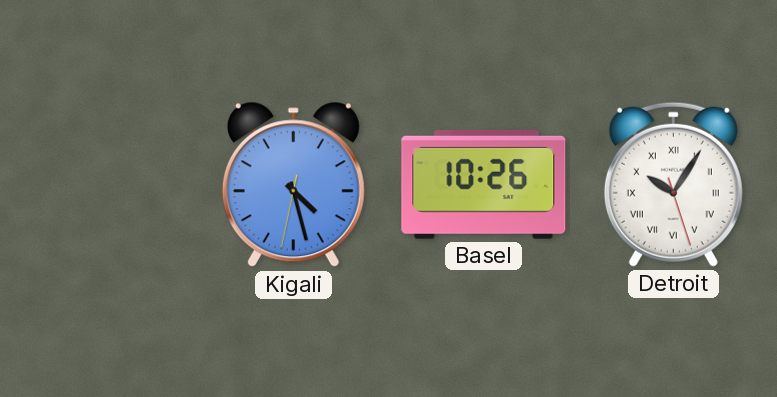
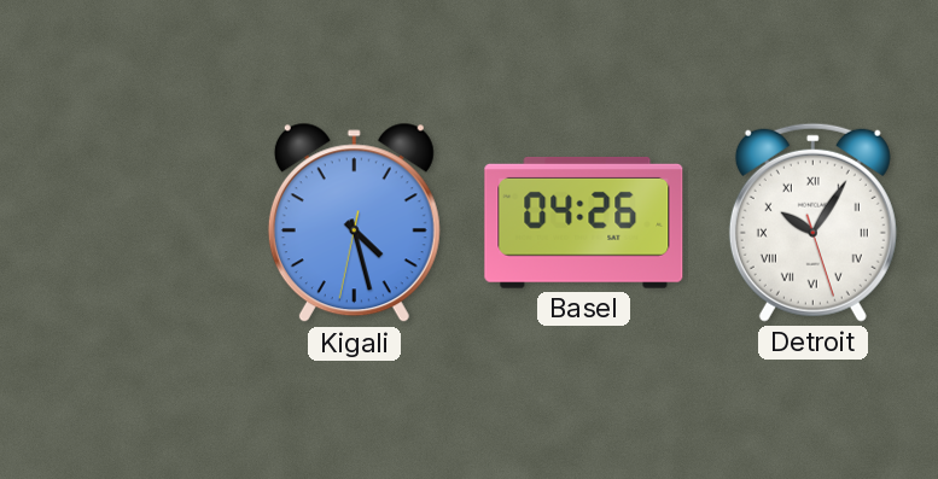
Basel: 10:26 -> 04:26
